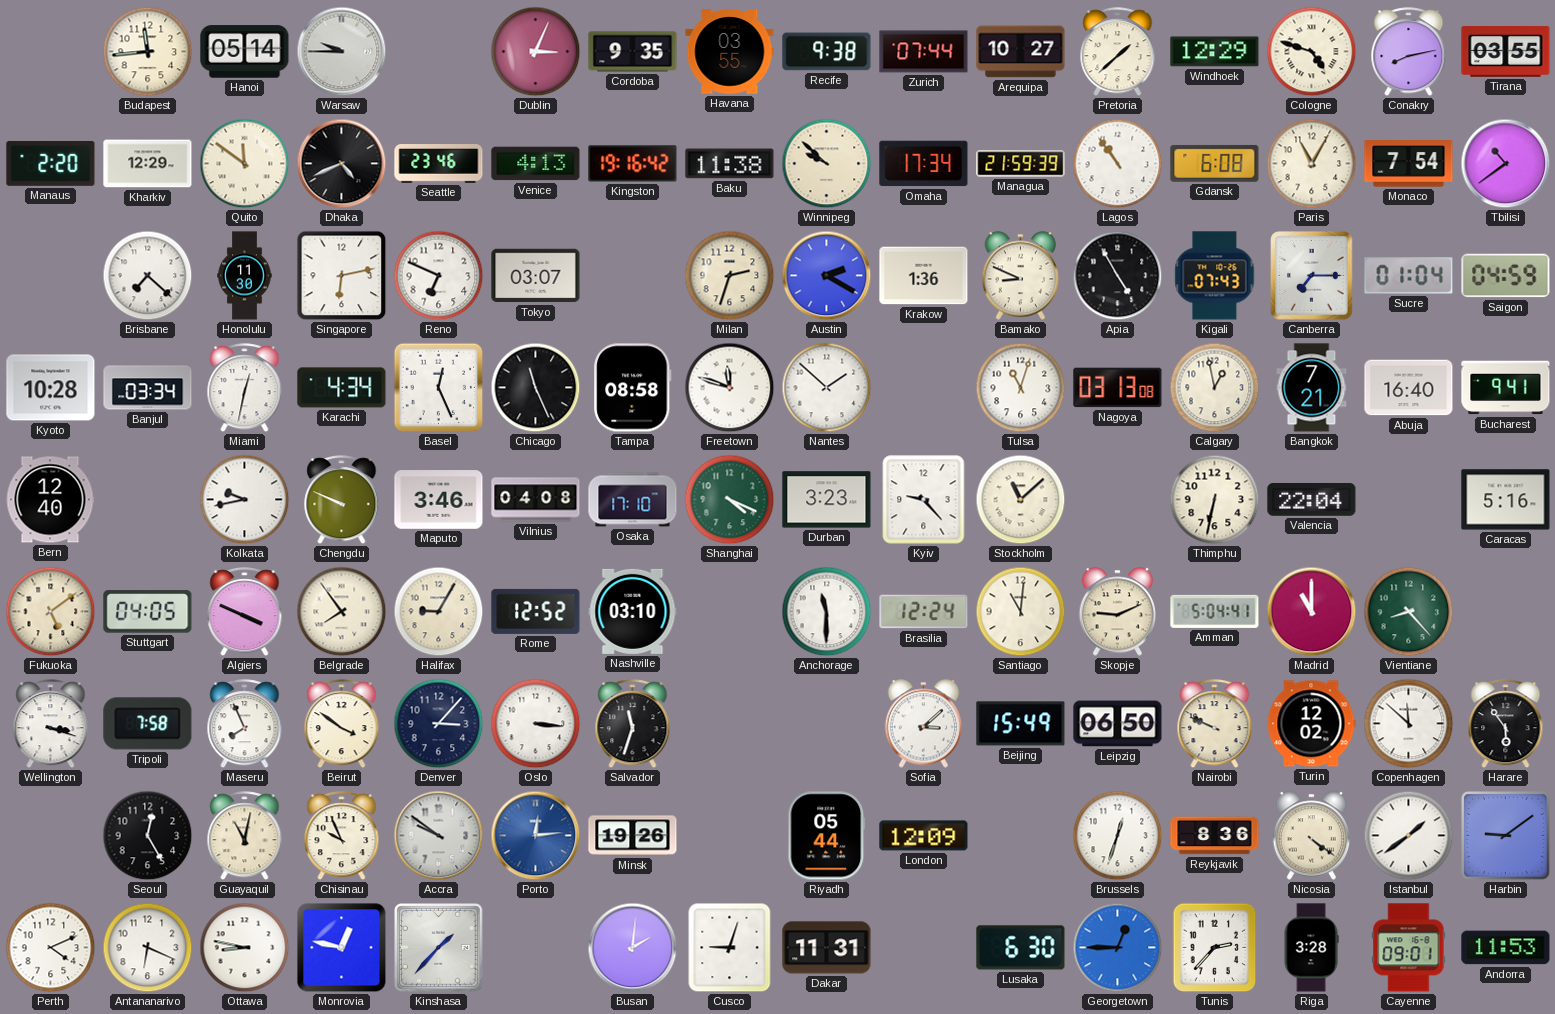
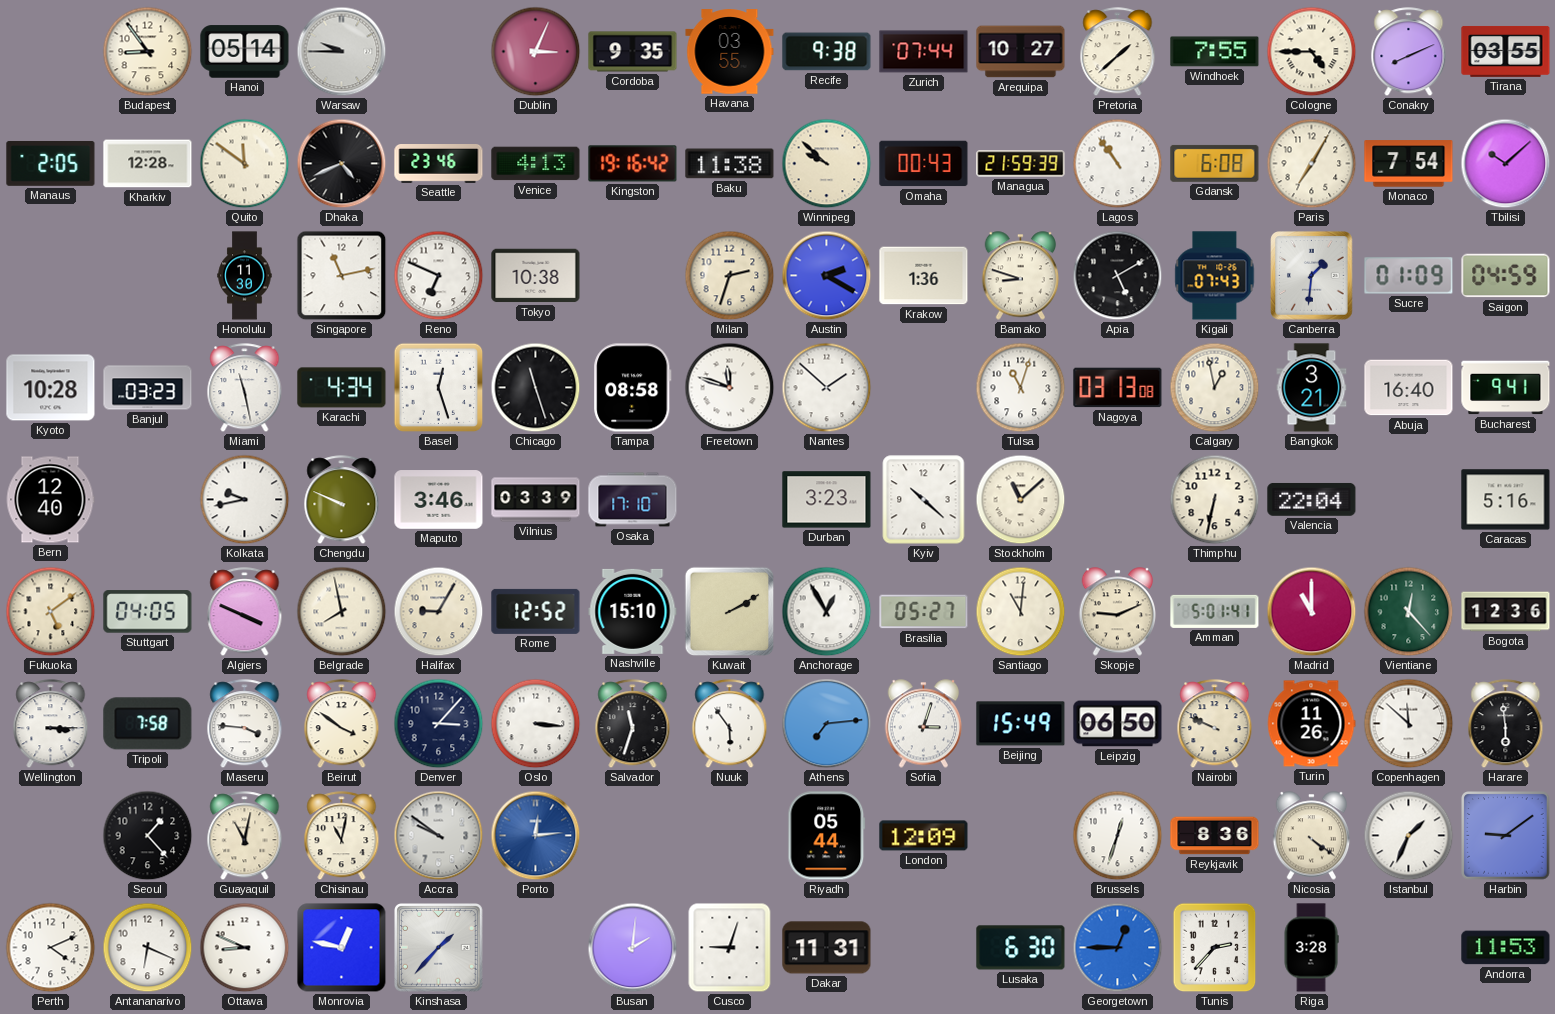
Budapest: 11:44 -> 8:54
Windhoek: 12:29 -> 7:55
Cologne: 4:48 -> 4:45
Conakry: 8:13 -> 8:11
Manaus: 2:20 -> 2:05
Kharkiv: 12:29 -> 12:28
Omaha: 17:34 -> 00:43
Paris: 11:05 -> 7:05
Tbilisi: 10:39 -> 10:08
Brisbane: 7:22 -> none
Singapore: 6:13 -> 11:13
Tokyo: 03:07 -> 10:38
Bamako: 8:49 -> 8:48
Apia: 4:55 -> 5:10
Canberra: 7:15 -> 1:31
Sucre: 01:04 -> 01:09
Banjul: 03:34 -> 03:23
Miami: 12:32 -> 11:28
Basel: 12:26 -> 12:27
Chicago: 11:26 -> 11:27
Bangkok: 7:21 -> 3:21
Vilnius: 04:08 -> 03:39
Shanghai: 4:19 -> none
Kyiv: 9:23 -> 10:22
Belgrade: 7:54 -> 7:58
Nashville: 03:10 -> 15:10
Kuwait: none -> 2:10
Anchorage: 11:30 -> 12:55
Brasilia: 12:24 -> 05:27
Amman: 5:04 -> 5:01
Vientiane: 8:23 -> 12:23
Bogota: none -> 12:36
Wellington: 3:18 -> 3:15
Maseru: 7:56 -> 3:46
Nuuk: none -> 5:54
Athens: none -> 7:14
Sofia: 3:08 -> 3:03
Turin: 12:02 -> 11:26
Harare: 5:54 -> 5:59
Seoul: 12:25 -> 1:23
Chisinau: 9:56 -> 11:02
Minsk: 19:26 -> none
Istanbul: 1:39 -> 1:34
Ottawa: 8:47 -> 8:49
Cayenne: 09:01 -> none
